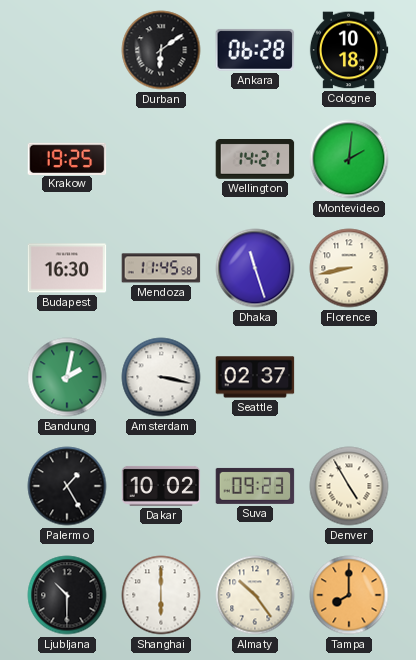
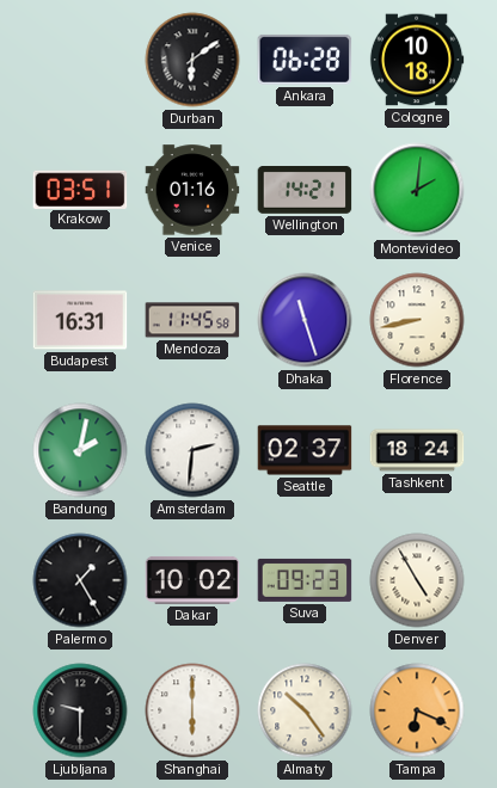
Krakow: 19:25 -> 03:51
Venice: none -> 01:16
Budapest: 16:30 -> 16:31
Amsterdam: 3:17 -> 2:31
Tashkent: none -> 18:24
Ljubljana: 10:30 -> 9:30
Tampa: 8:00 -> 6:19
